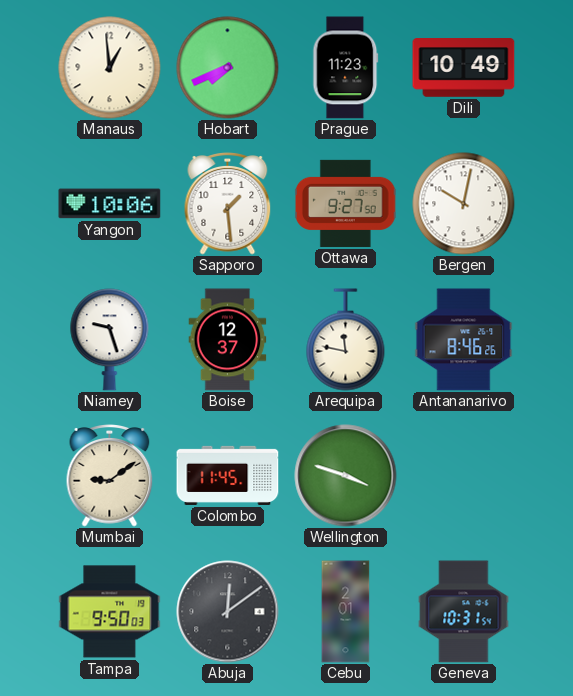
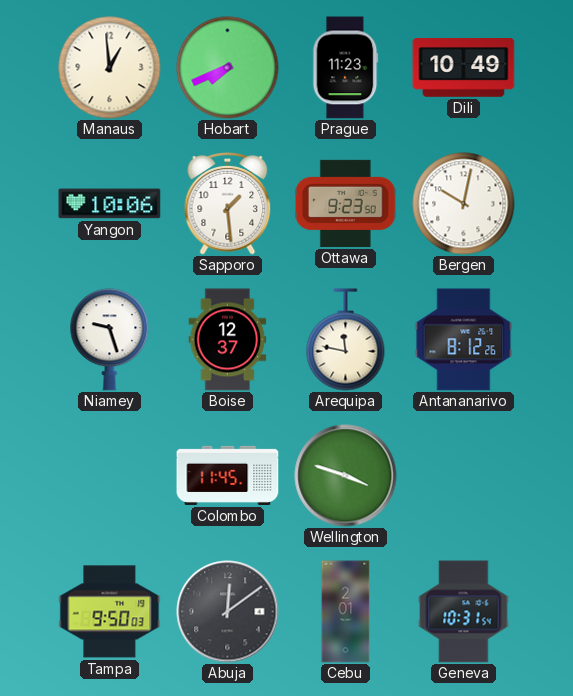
Ottawa: 9:27 -> 9:23
Antananarivo: 8:46 -> 8:12
Mumbai: 9:09 -> none
